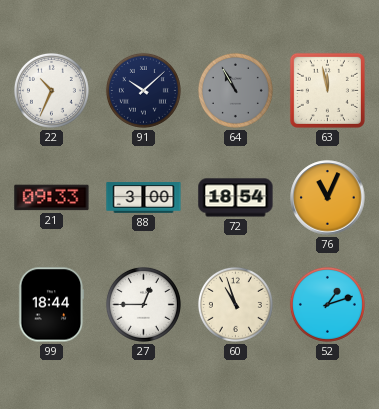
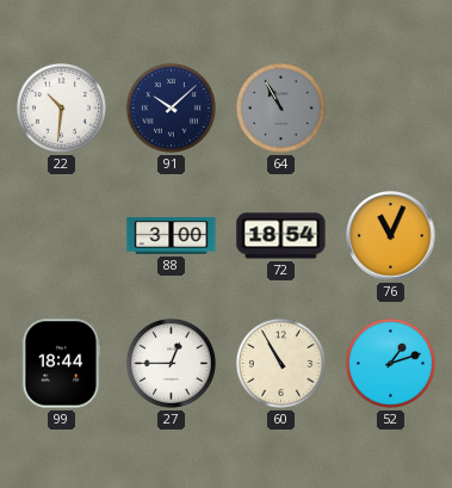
22: 10:34 -> 10:31
63: 11:58 -> none
21: 09:33 -> none
60: 10:57 -> 10:55
